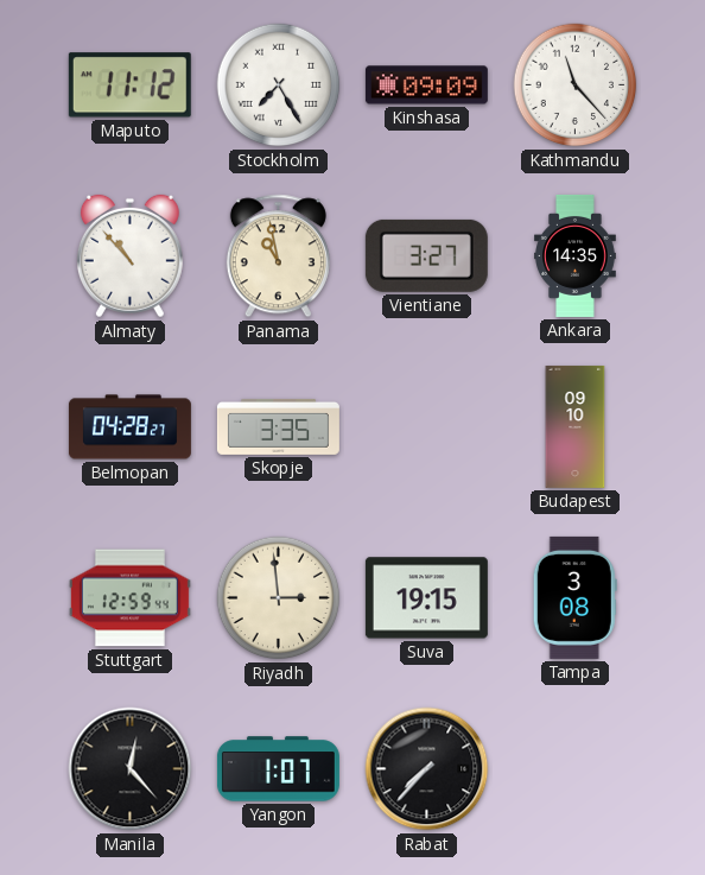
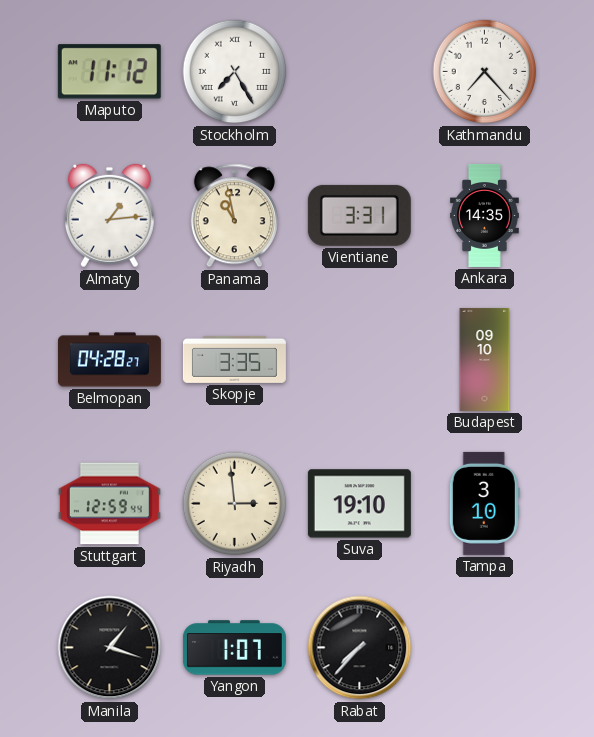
Kinshasa: 09:09 -> none
Kathmandu: 11:23 -> 7:23
Almaty: 10:53 -> 1:14
Vientiane: 3:27 -> 3:31
Suva: 19:15 -> 19:10
Tampa: 3:08 -> 3:10
Manila: 12:23 -> 1:18
